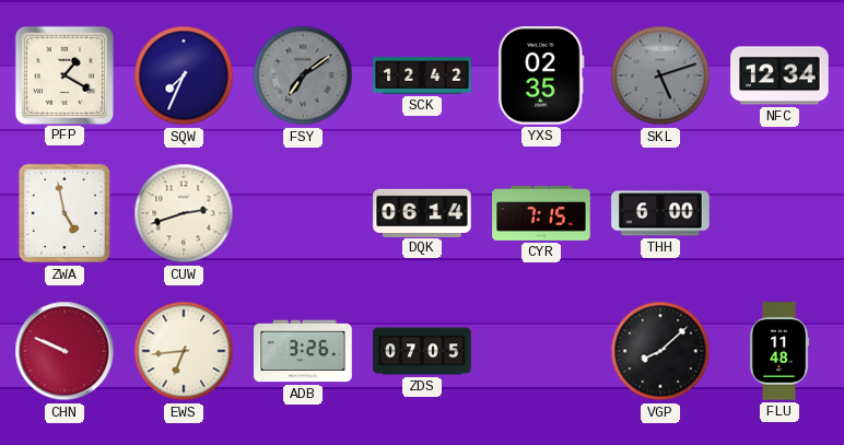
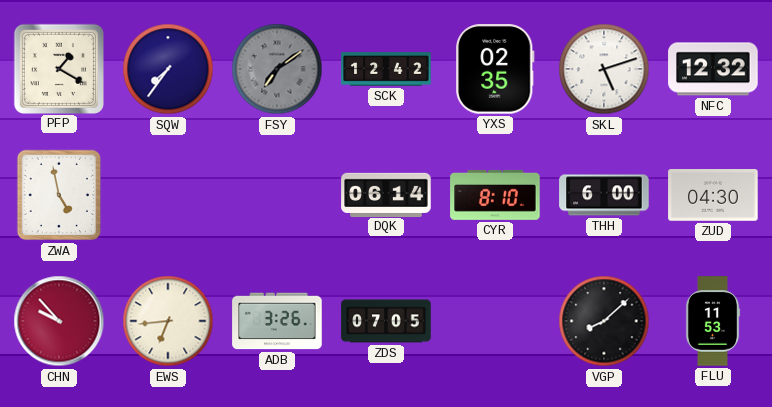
SQW: 7:34 -> 7:36
SKL dial: grey -> white
NFC: 12:34 -> 12:32
CUW: 2:42 -> none
CYR: 7:15 -> 8:10
ZUD: none -> 04:30
CHN: 9:49 -> 9:53
FLU: 11:48 -> 11:53
